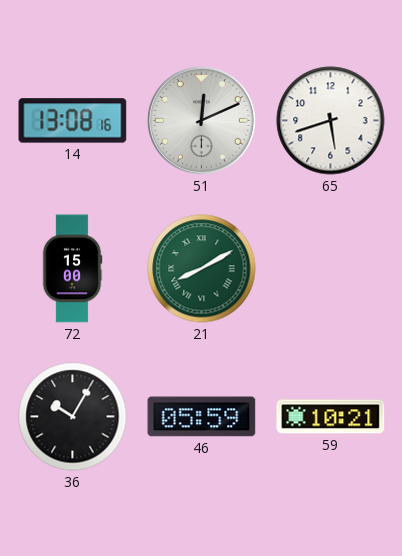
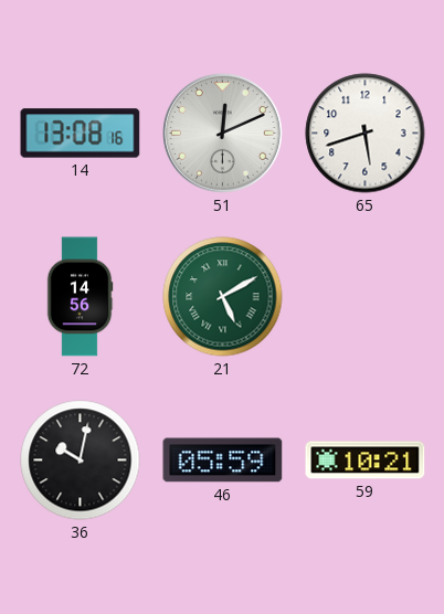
72: 15:00 -> 14:56
21: 8:10 -> 5:10
36: 10:05 -> 10:02
